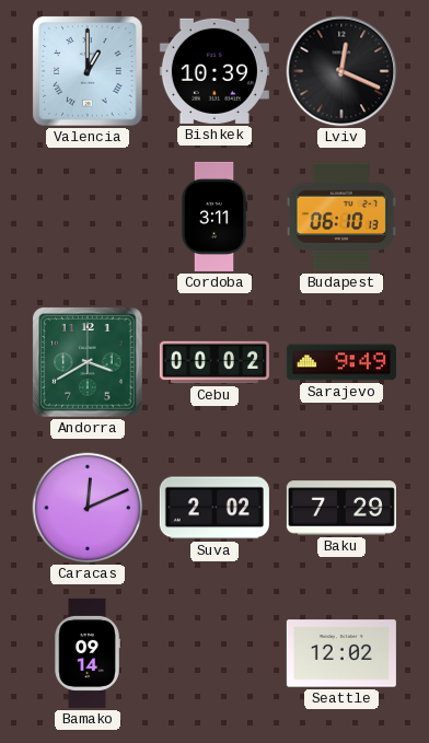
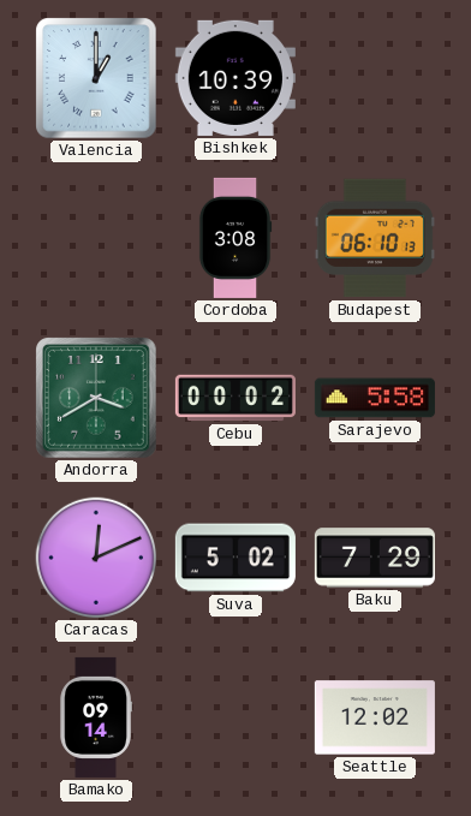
Lviv: 12:19 -> none
Cordoba: 3:11 -> 3:08
Sarajevo: 9:49 -> 5:58
Suva: 2:02 -> 5:02
